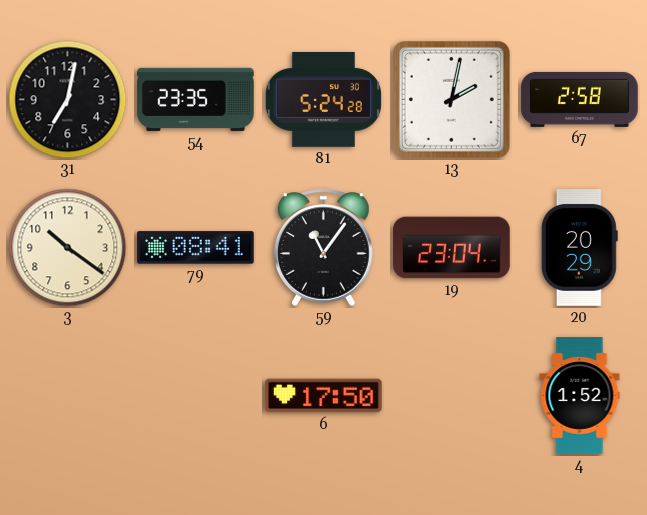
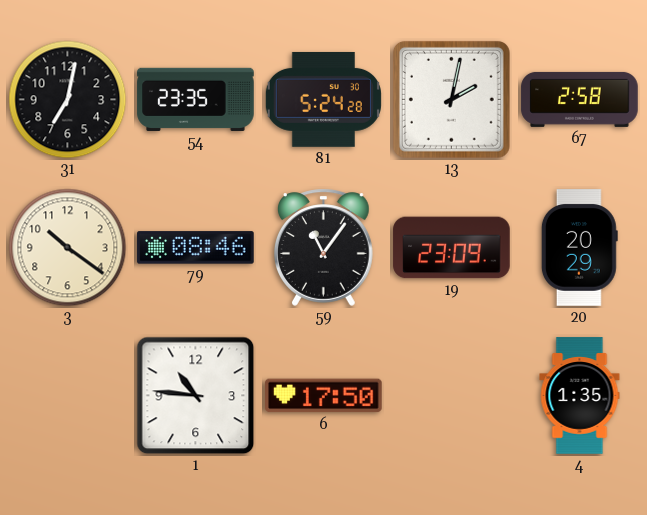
79: 08:41 -> 08:46
19: 23:04 -> 23:09
1: none -> 10:46
4: 1:52 -> 1:35
